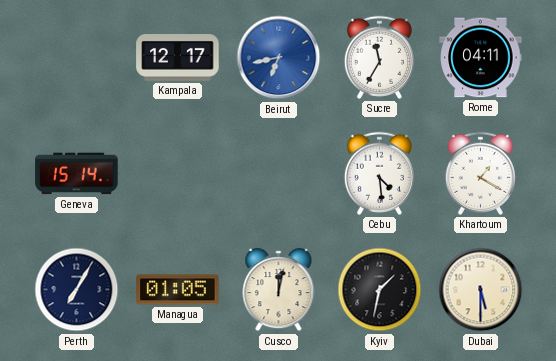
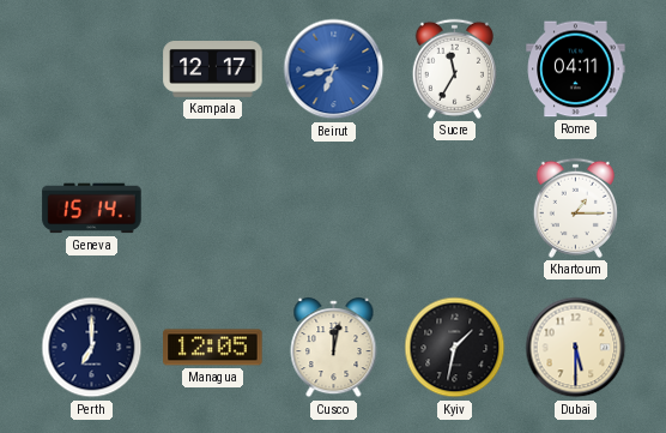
Cebu: 4:29 -> none
Khartoum: 1:20 -> 1:15
Perth: 7:05 -> 7:00
Managua: 01:05 -> 12:05
